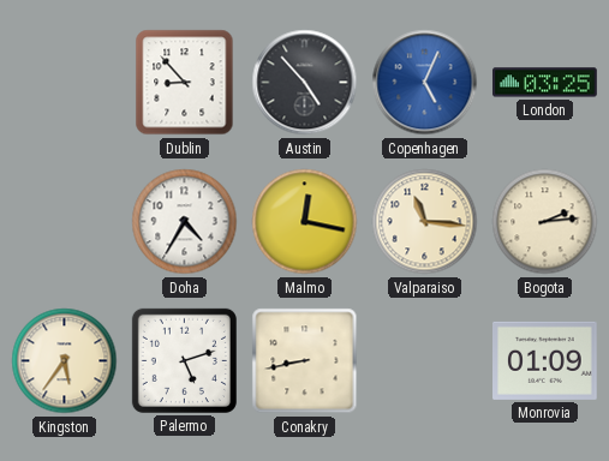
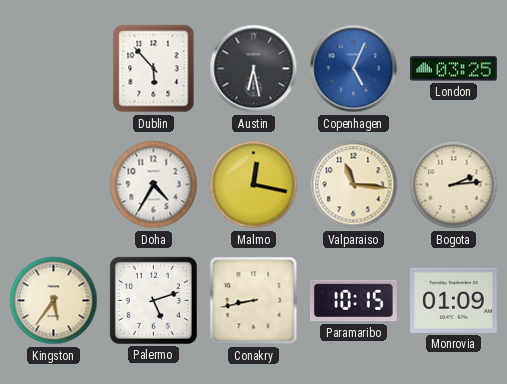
Dublin: 8:53 -> 5:53
Austin: 4:53 -> 6:28
Paramaribo: none -> 10:15
